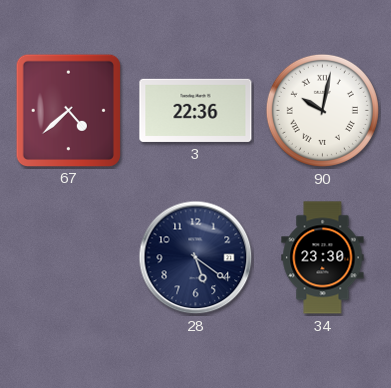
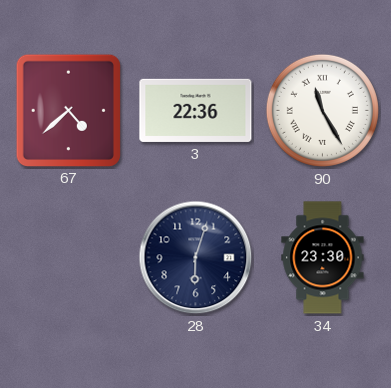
90: 10:02 -> 11:25
28: 5:21 -> 6:03
